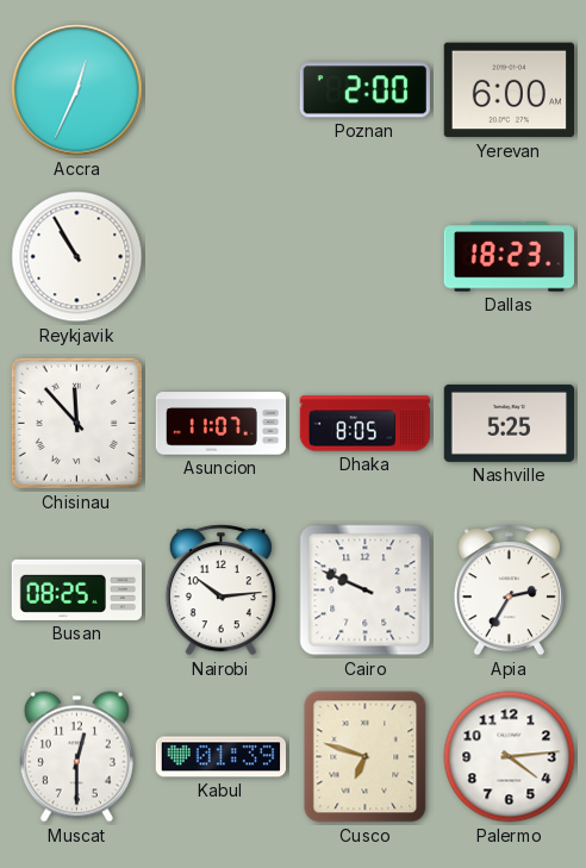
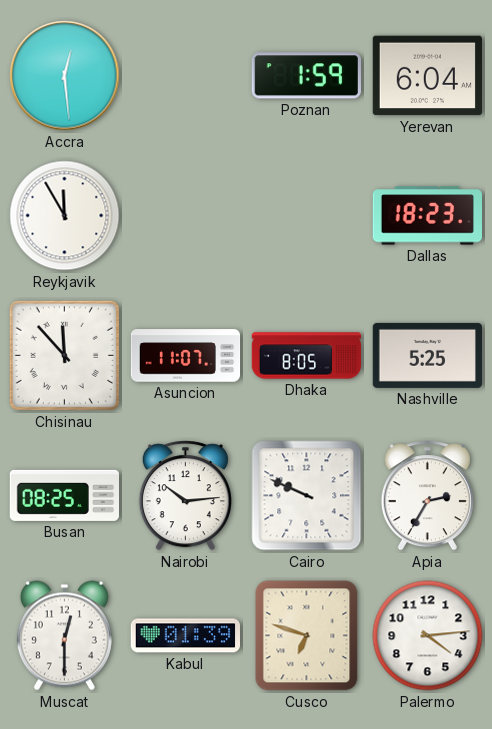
Accra: 12:34 -> 12:29
Poznan: 2:00 -> 1:59
Yerevan: 6:00 -> 6:04
Reykjavik: 10:55 -> 11:55
